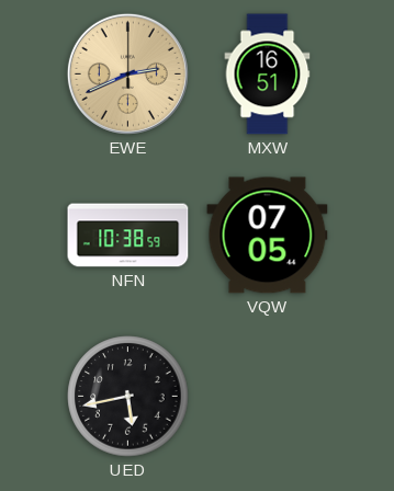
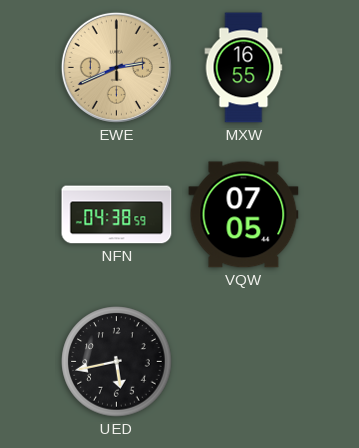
MXW: 16:51 -> 16:55
NFN: 10:38 -> 04:38
